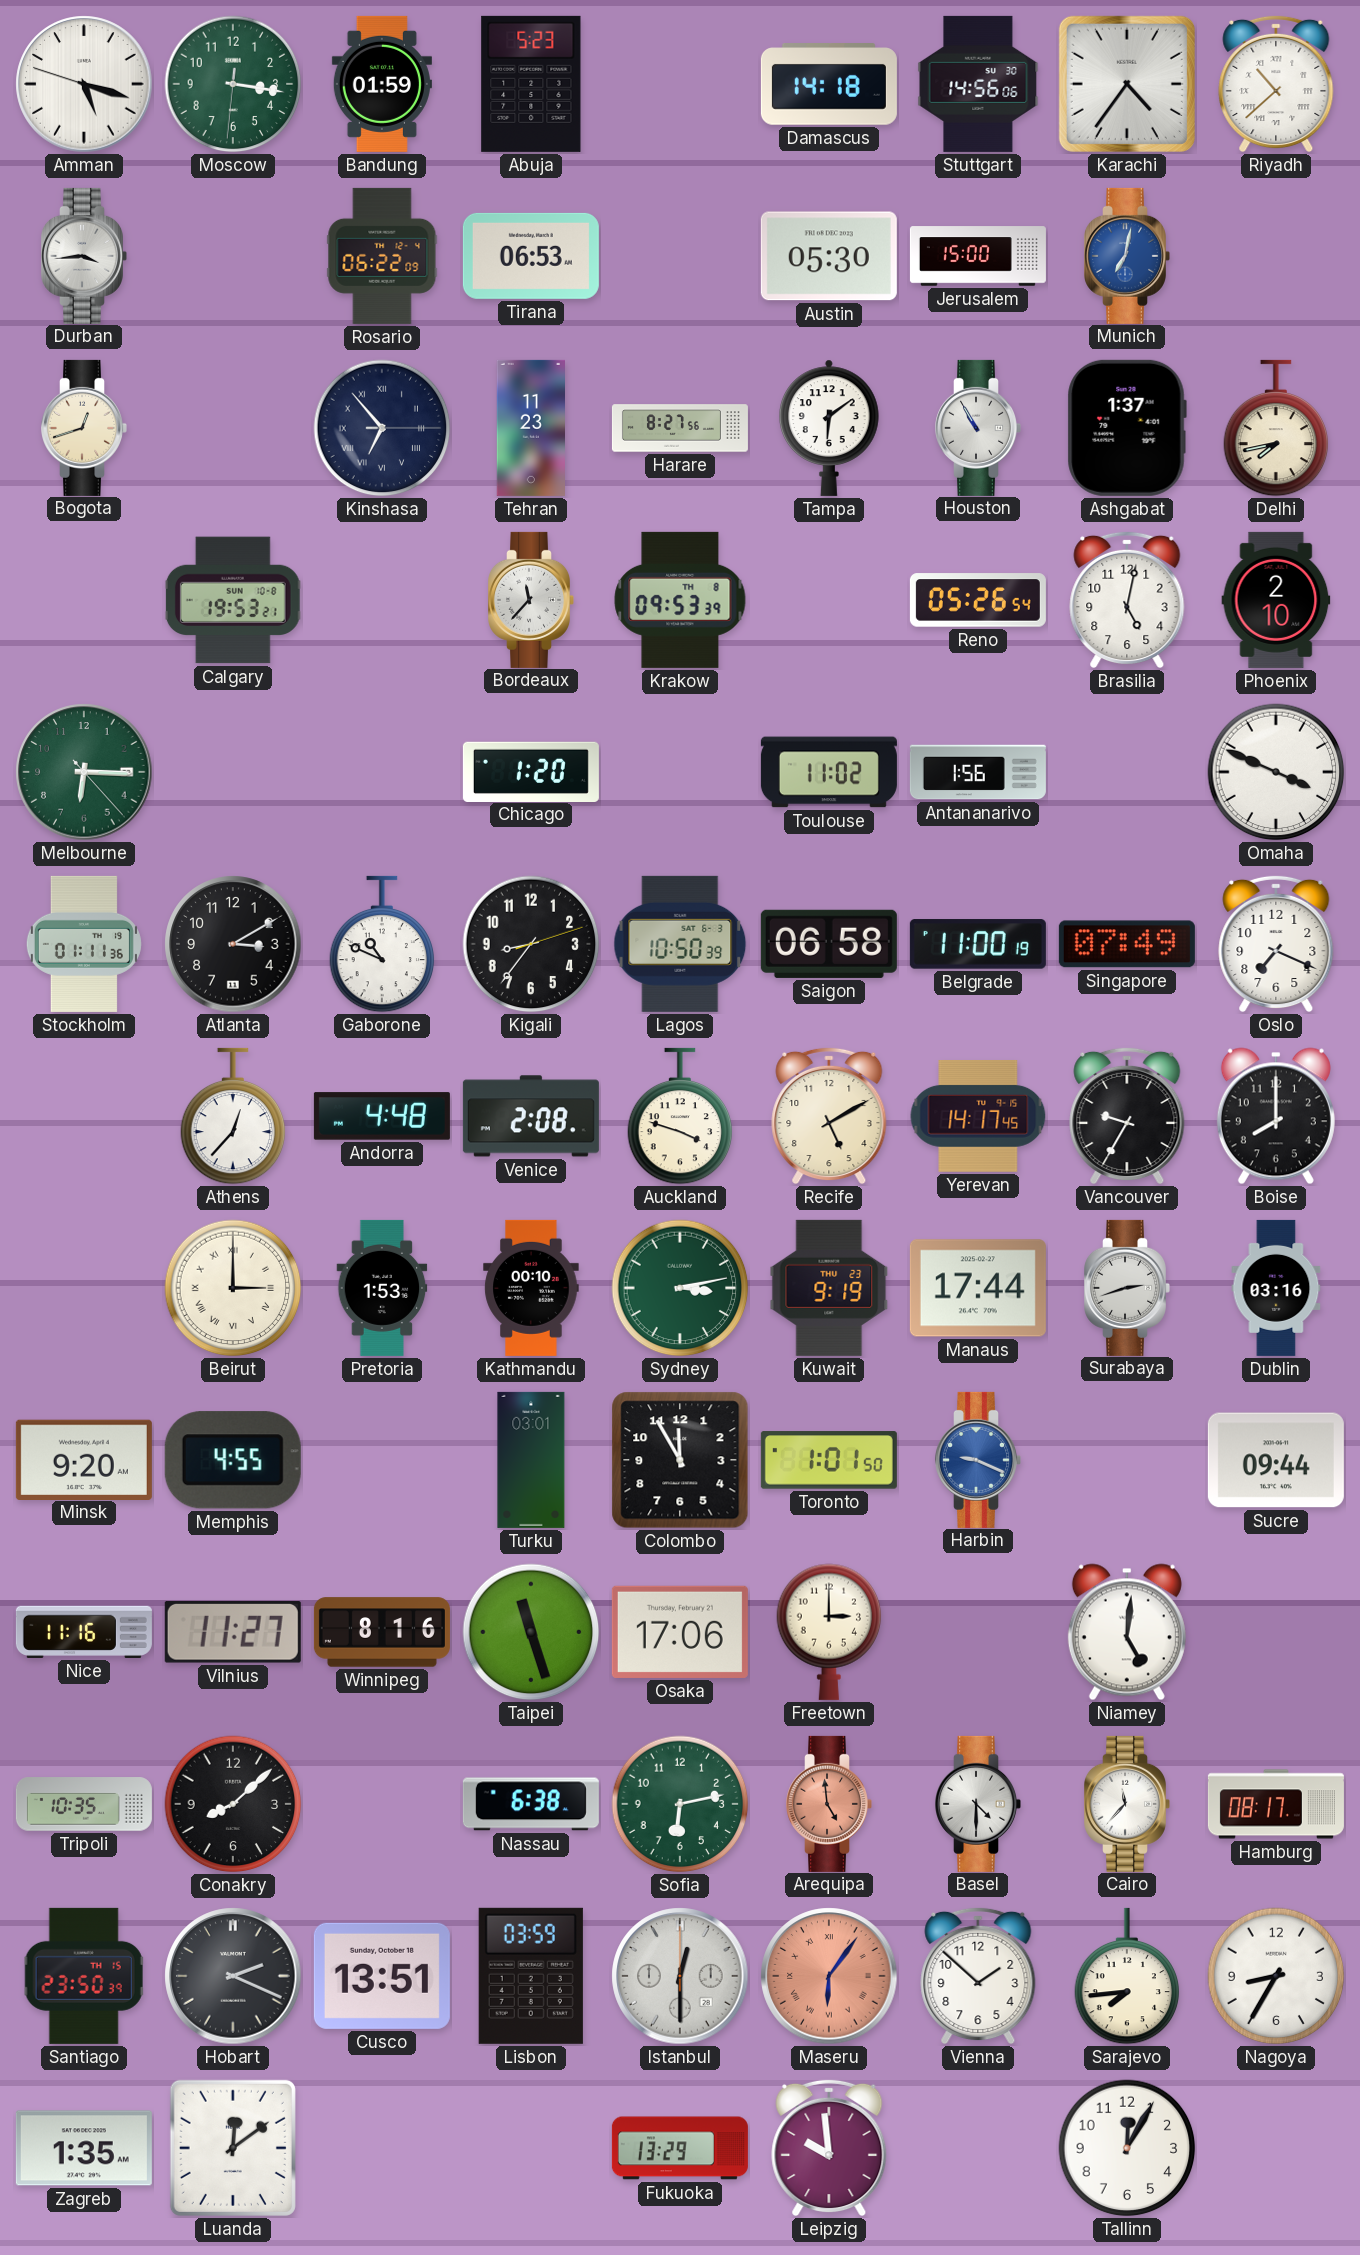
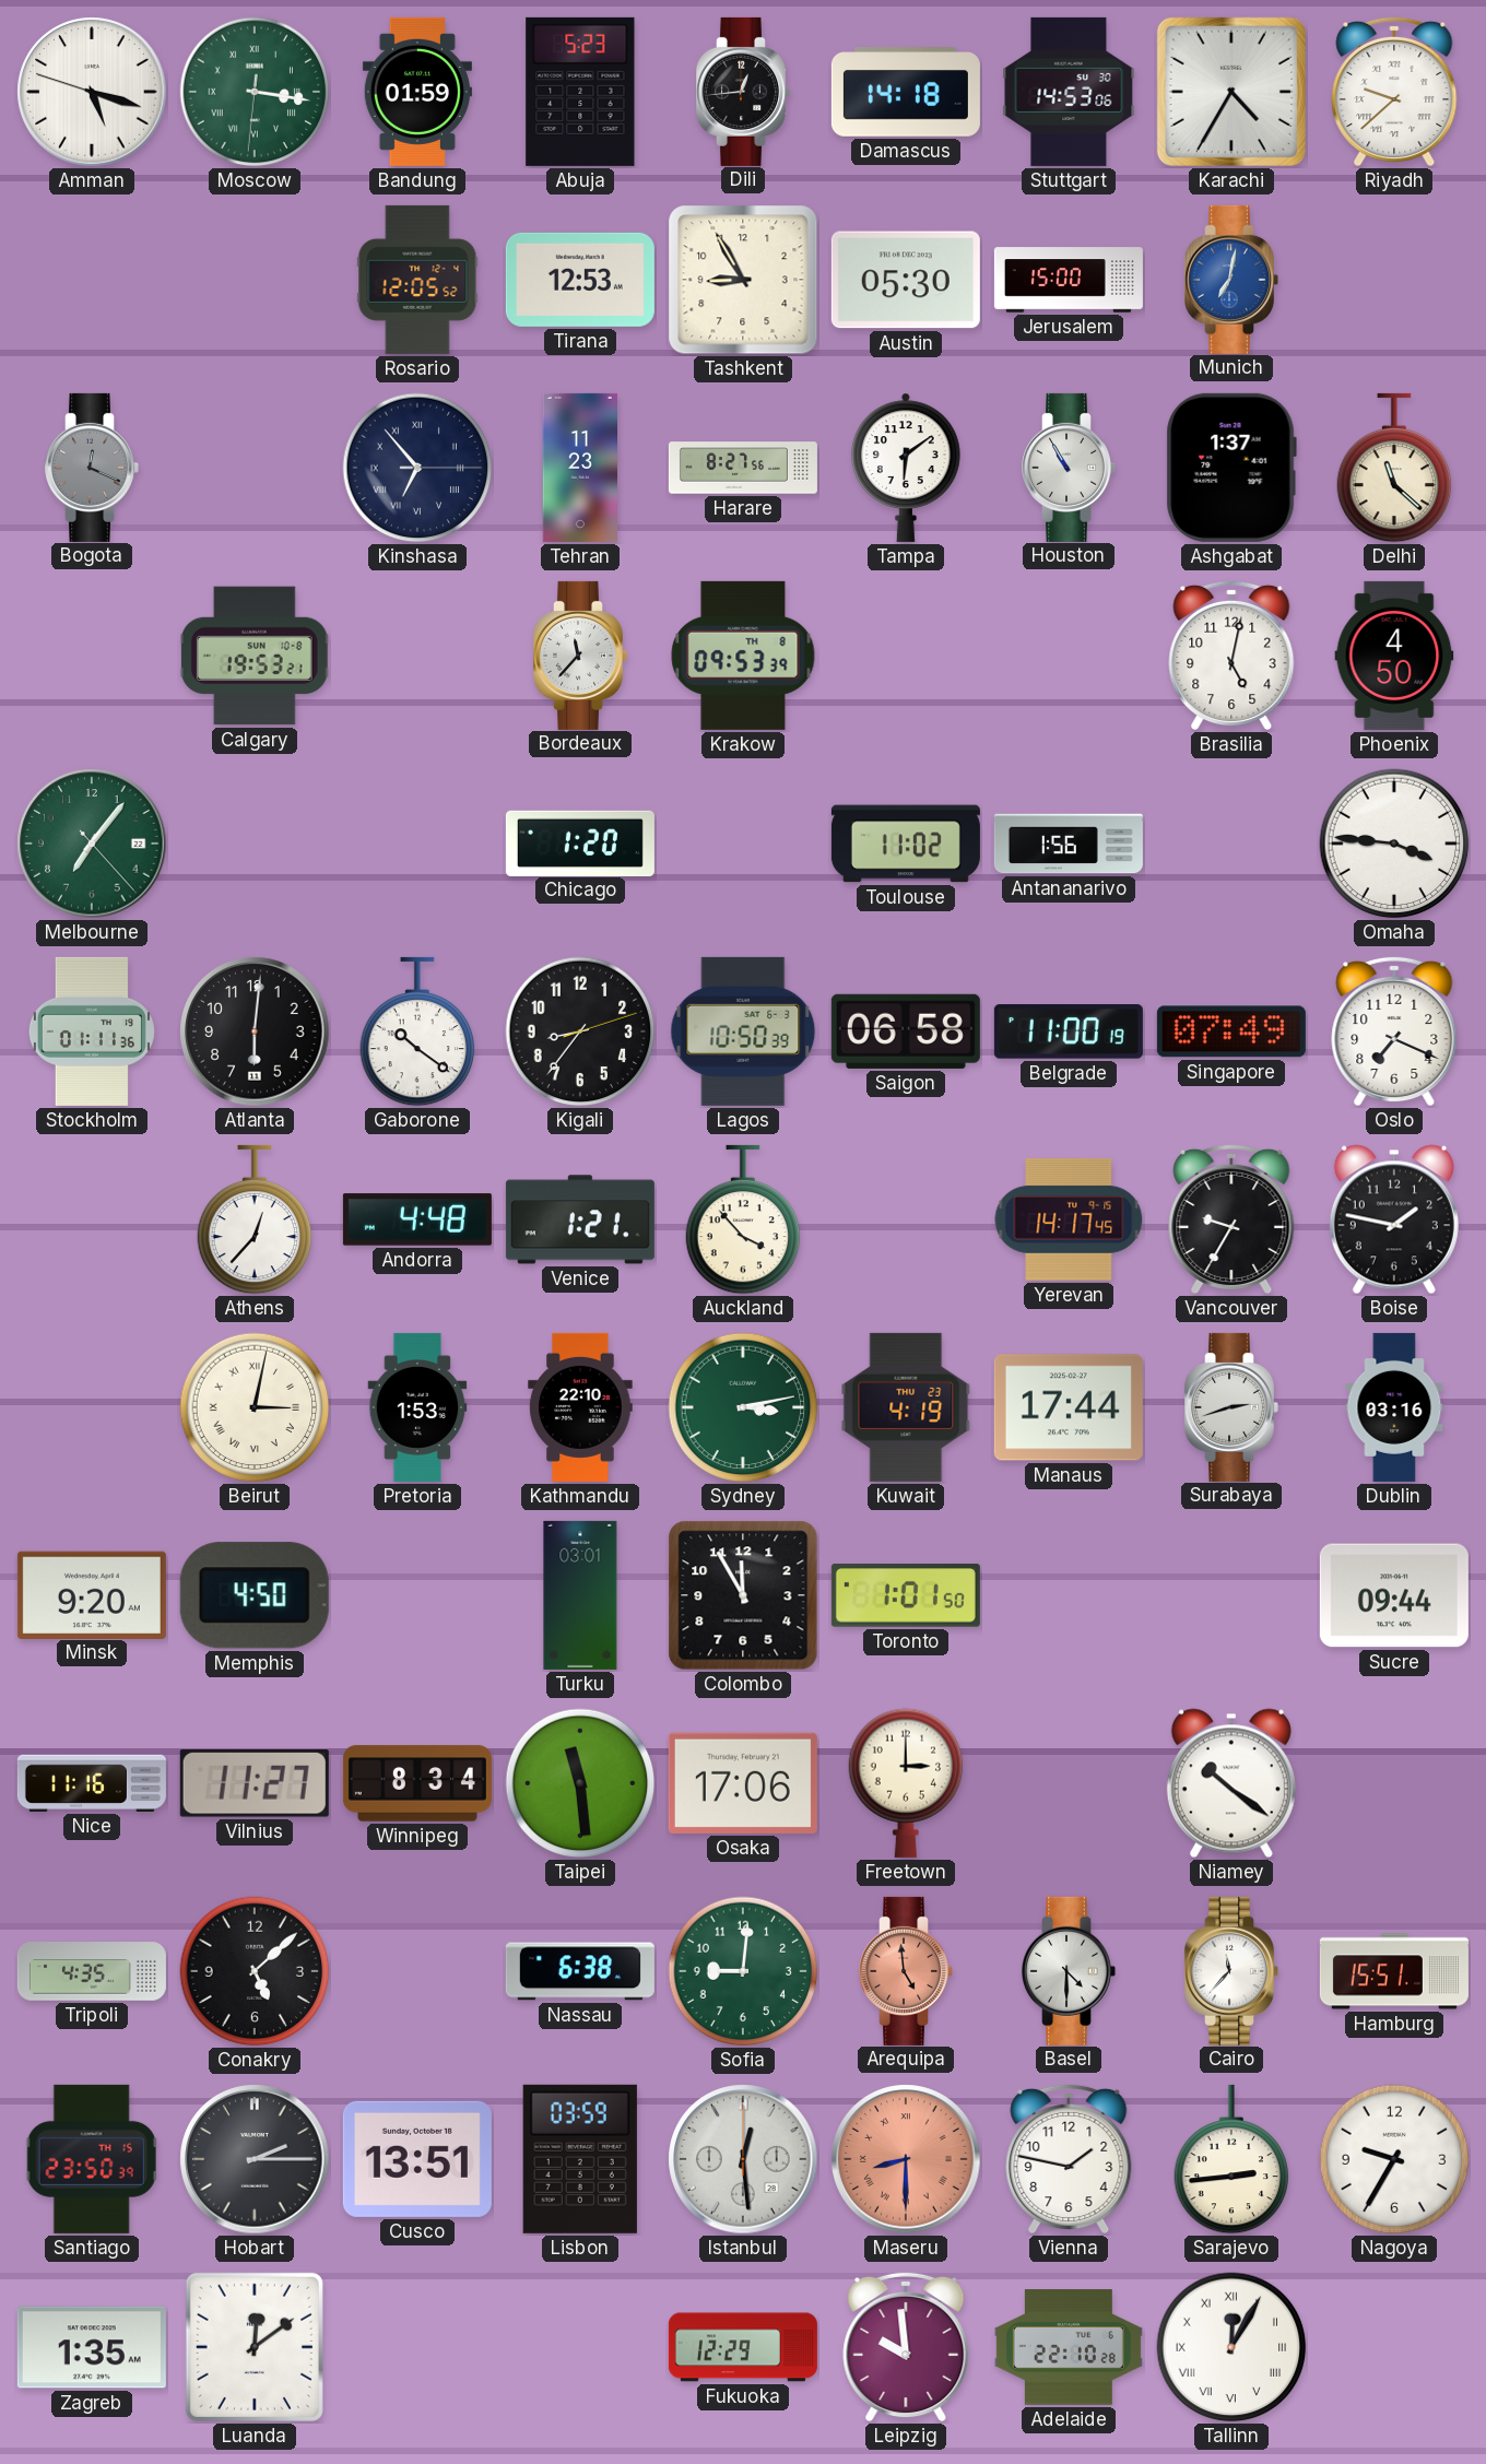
Moscow numerals: Arabic -> Roman
Dili: none -> 12:44
Stuttgart: 14:56 -> 14:53
Karachi: 4:36 -> 4:35
Riyadh: 10:38 -> 9:38
Durban: 3:44 -> none
Rosario: 06:22 -> 12:05
Tirana: 06:53 -> 12:53
Tashkent: none -> 8:55
Bogota: 12:42 -> 12:19
Bogota dial: cream -> grey
Delhi: 7:43 -> 11:22
Reno: 05:26 -> none
Phoenix: 2:10 -> 4:50
Melbourne: 6:15 -> 7:06
Omaha: 3:49 -> 3:46
Atlanta: 3:10 -> 6:01
Gaborone: 10:49 -> 10:21
Venice: 2:08 -> 1:21
Auckland: 3:48 -> 3:53
Recife: 5:10 -> none
Boise: 8:00 -> 1:47
Beirut: 3:00 -> 3:02
Kathmandu: 00:10 -> 22:10
Kuwait: 9:19 -> 4:19
Memphis: 4:55 -> 4:50
Harbin: 9:19 -> none
Winnipeg: 8:16 -> 8:34
Taipei: 11:27 -> 11:29
Niamey: 5:01 -> 10:21
Tripoli: 10:35 -> 4:35
Conakry: 8:08 -> 5:08
Sofia: 6:13 -> 9:01
Hamburg: 08:17 -> 15:51
Hobart: 2:19 -> 2:15
Istanbul: 12:30 -> 12:29
Maseru: 6:06 -> 8:30
Vienna: 1:52 -> 1:47
Sarajevo: 7:44 -> 2:44
Nagoya: 8:35 -> 9:35
Fukuoka: 13:29 -> 12:29
Adelaide: none -> 22:10
Tallinn numerals: Arabic -> Roman
